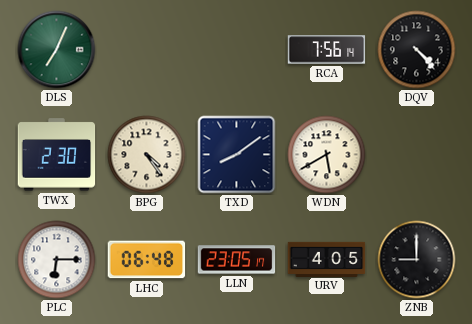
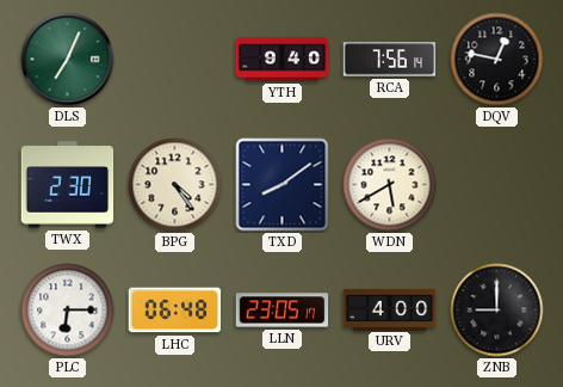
YTH: none -> 9:40
DQV: 4:23 -> 12:47
URV: 4:05 -> 4:00
